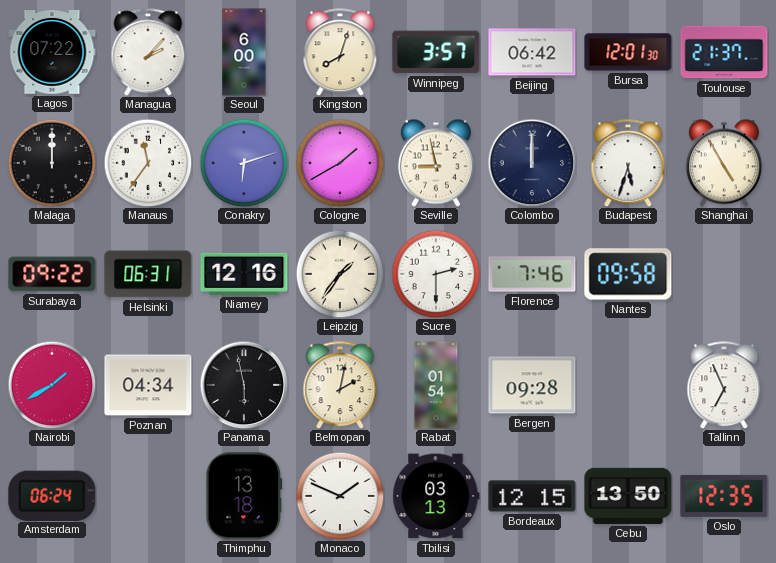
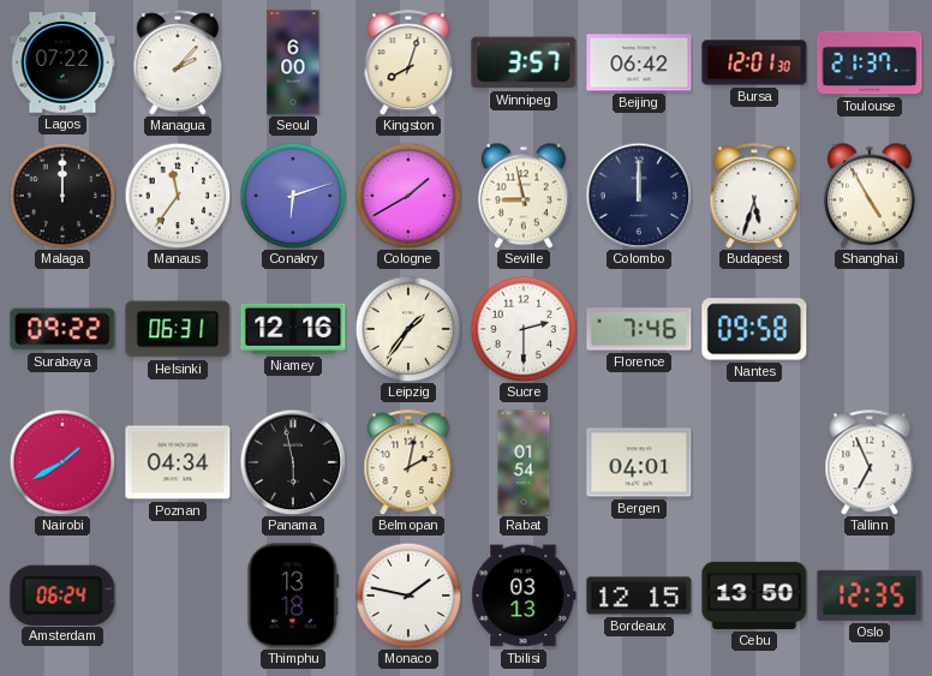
Bergen: 09:28 -> 04:01
Monaco: 1:49 -> 1:47
